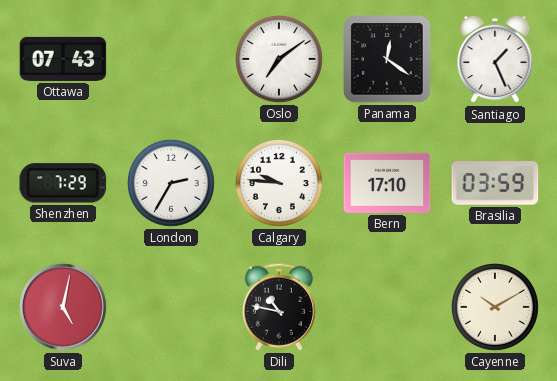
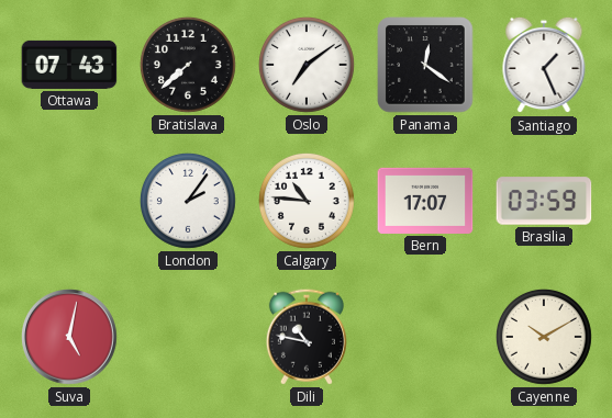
Bratislava: none -> 7:38
Shenzhen: 7:29 -> none
London: 2:35 -> 2:06
Calgary: 9:46 -> 10:46
Bern: 17:10 -> 17:07
